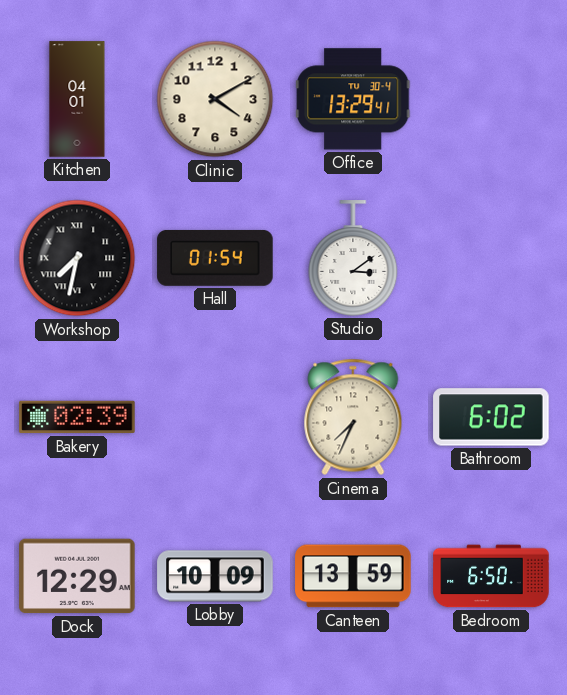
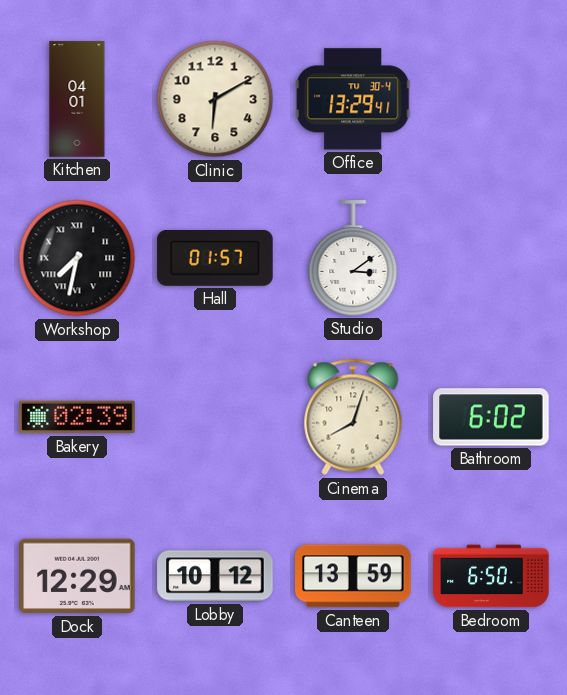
Clinic: 4:10 -> 6:10
Hall: 01:54 -> 01:57
Cinema: 7:34 -> 8:03
Lobby: 10:09 -> 10:12
